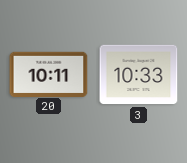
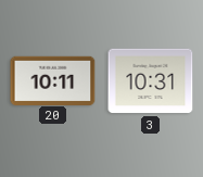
3: 10:33 -> 10:31
